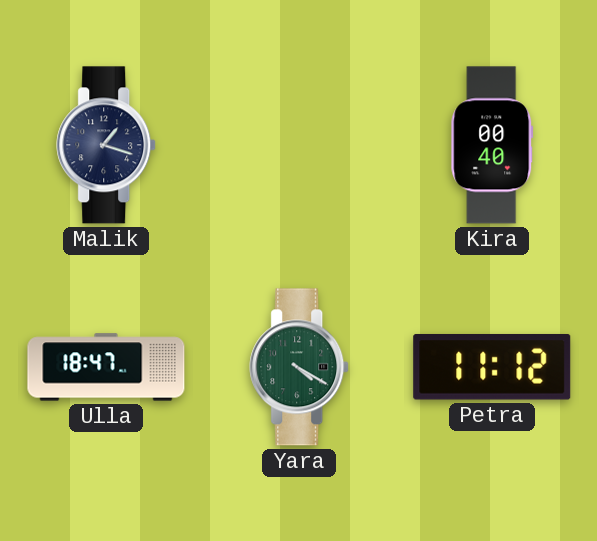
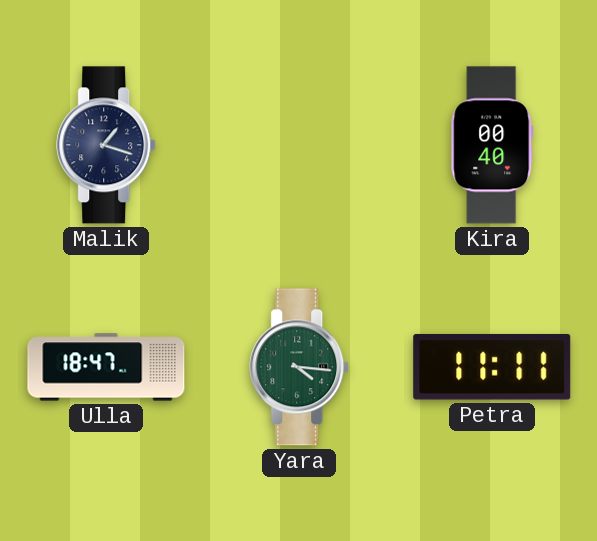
Yara: 4:20 -> 4:16
Petra: 11:12 -> 11:11
